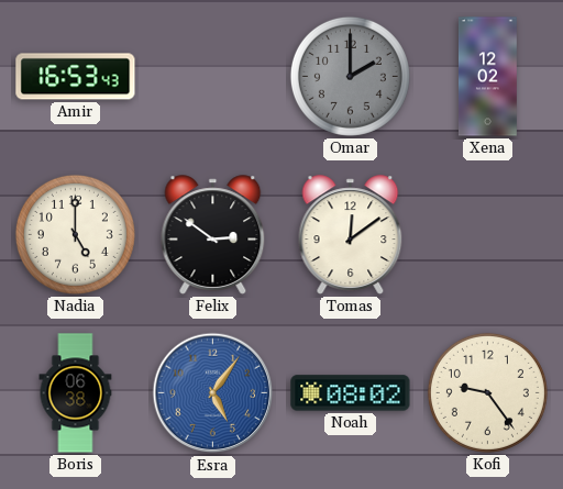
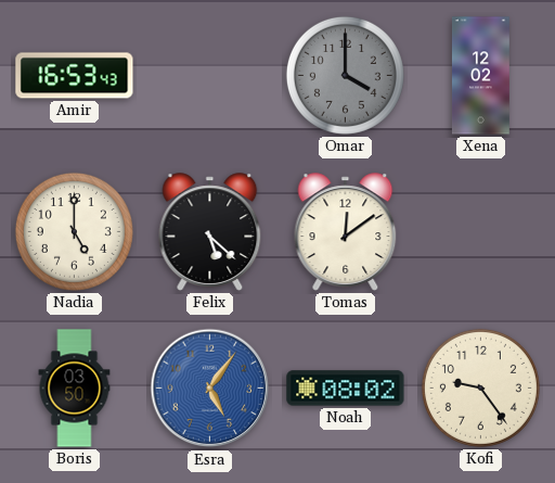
Omar: 2:00 -> 4:00
Felix: 2:51 -> 5:22
Boris: 06:38 -> 03:50
